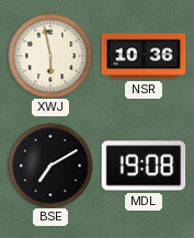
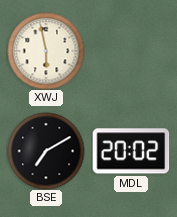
NSR: 10:36 -> none
MDL: 19:08 -> 20:02
